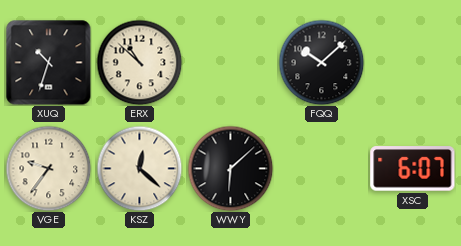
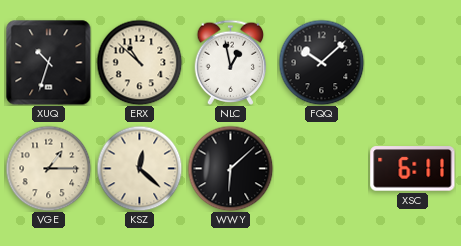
NLC: none -> 12:58
VGE: 9:36 -> 1:15
XSC: 6:07 -> 6:11
